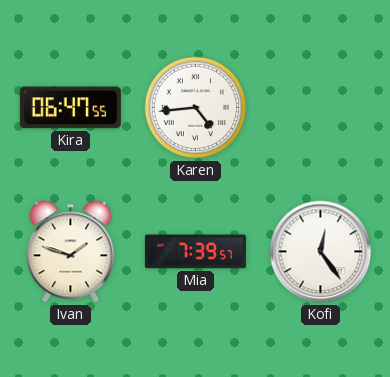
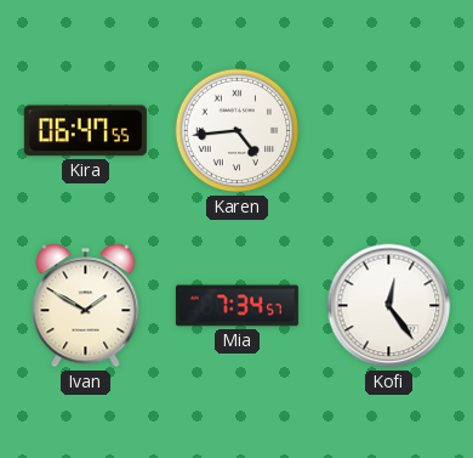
Ivan: 1:48 -> 1:50
Mia: 7:39 -> 7:34
